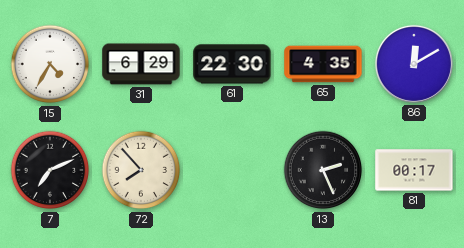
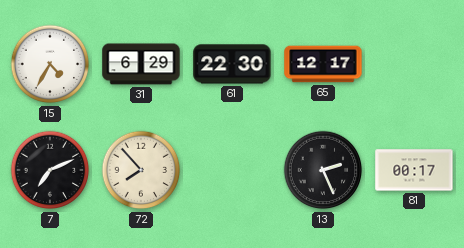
65: 4:35 -> 12:17
86: 12:10 -> none
